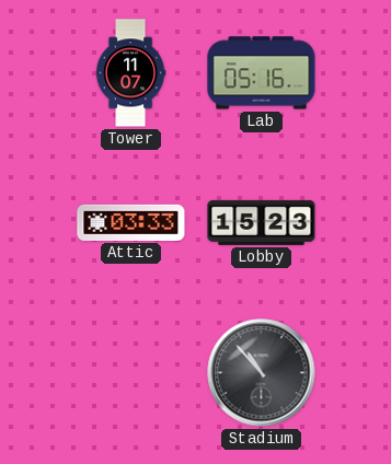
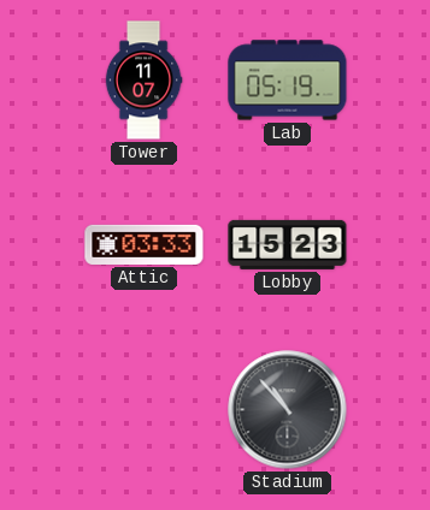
Lab: 05:16 -> 05:19
